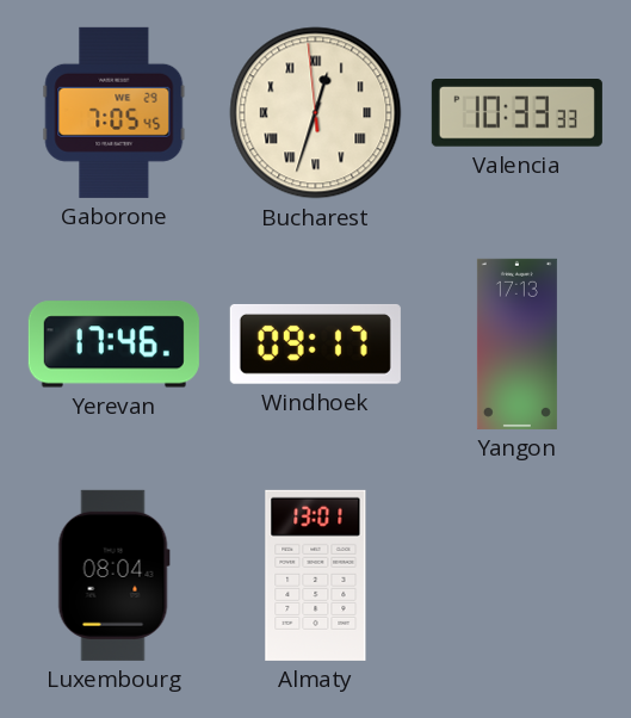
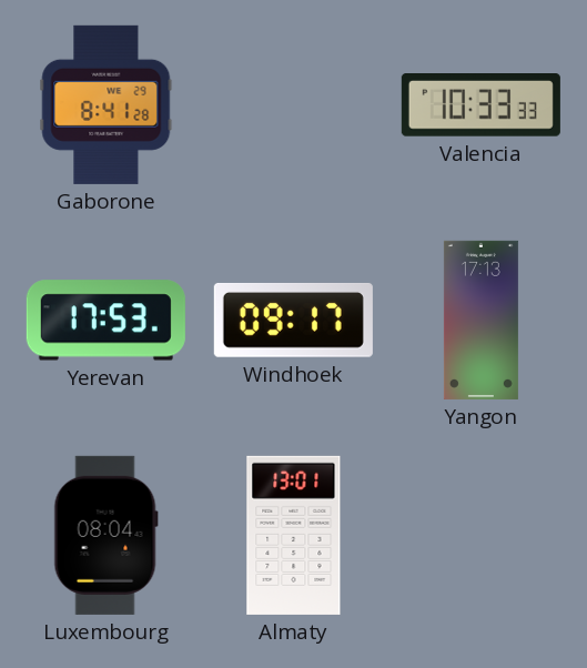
Gaborone: 7:05 -> 8:41
Bucharest: 12:32 -> none
Yerevan: 17:46 -> 17:53
